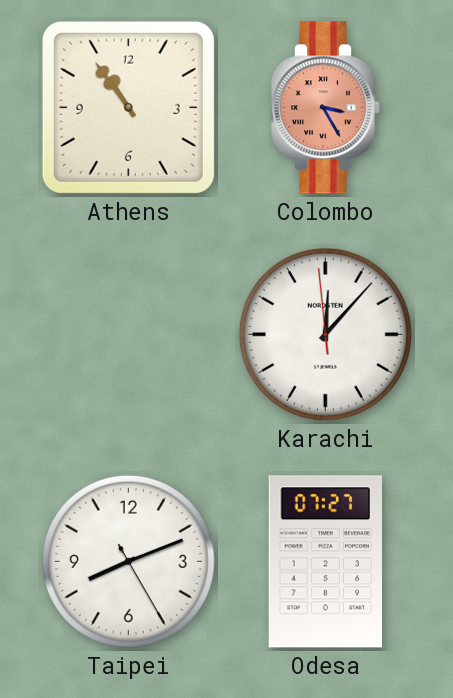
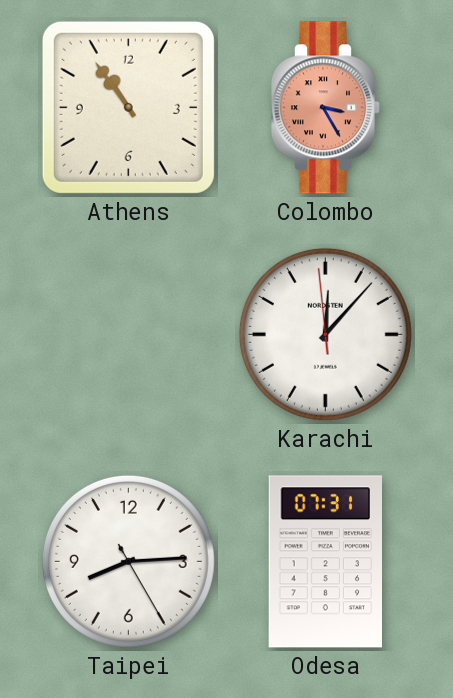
Taipei: 8:11 -> 8:14
Odesa: 07:27 -> 07:31
